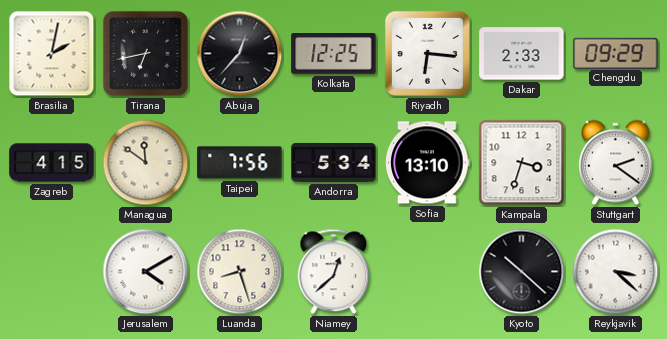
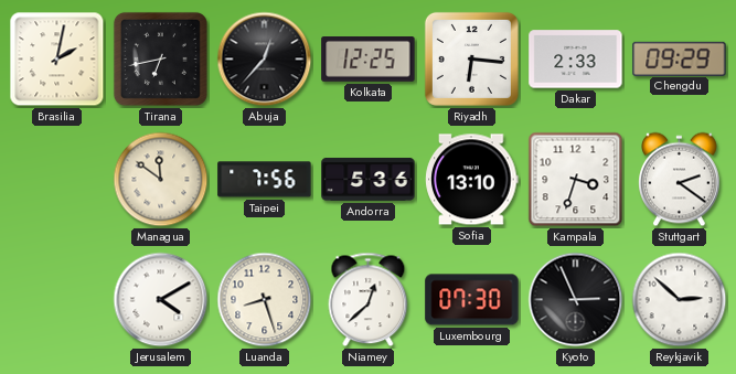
Zagreb: 4:15 -> none
Andorra: 5:34 -> 5:36
Luxembourg: none -> 07:30
Kyoto: 10:22 -> 2:56
Reykjavik: 3:22 -> 2:52
